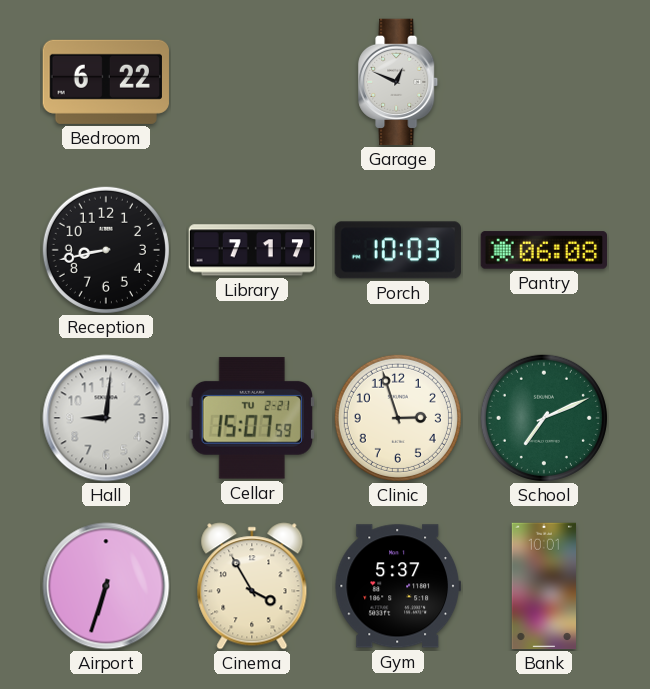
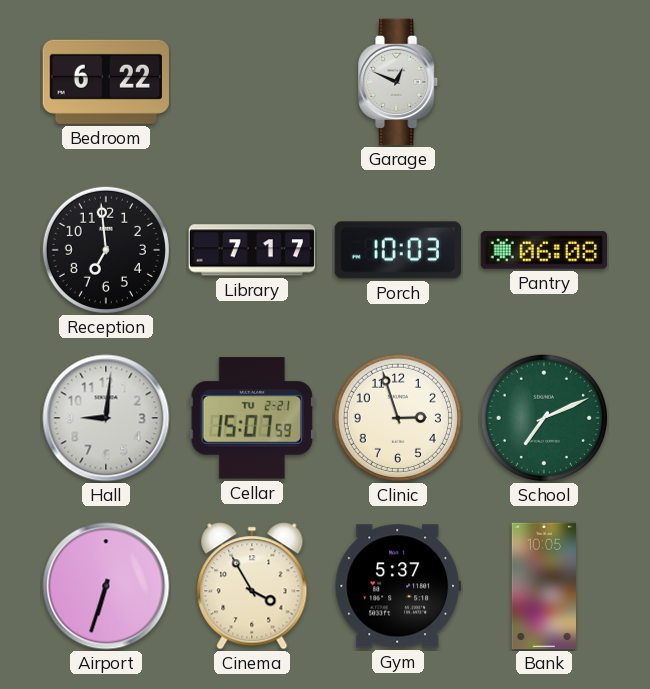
Reception: 8:43 -> 6:59
Bank: 10:01 -> 10:05
